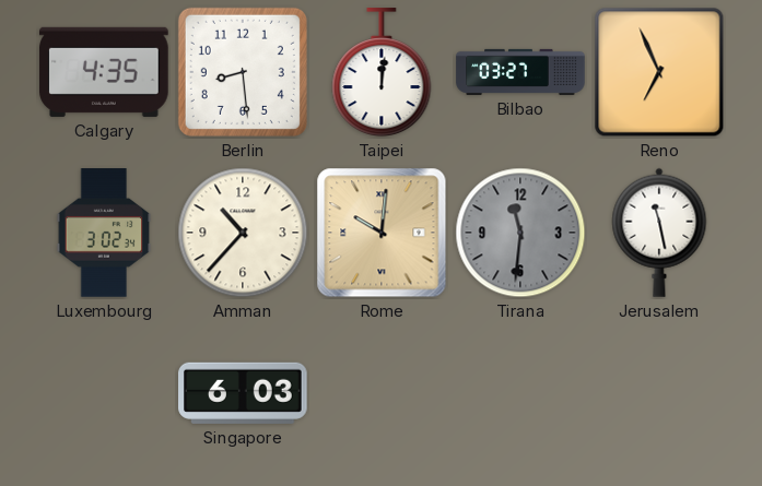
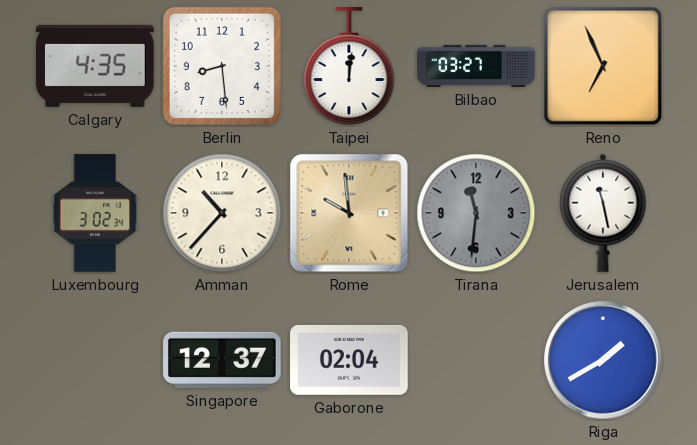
Rome: 10:01 -> 9:59
Singapore: 6:03 -> 12:37
Gaborone: none -> 02:04
Riga: none -> 1:40
